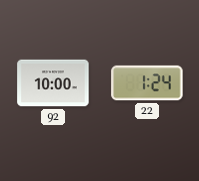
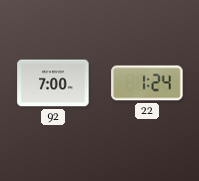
92: 10:00 -> 7:00
